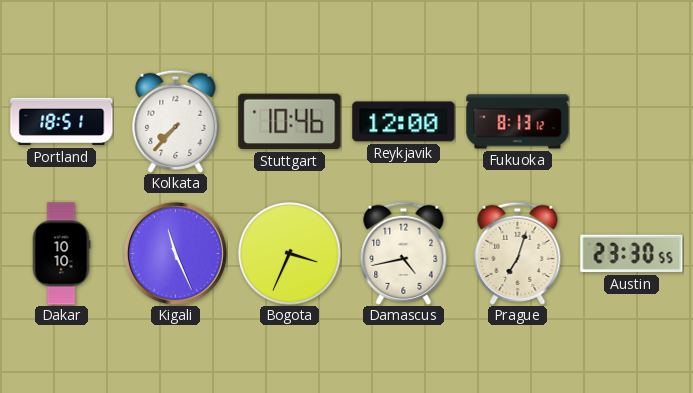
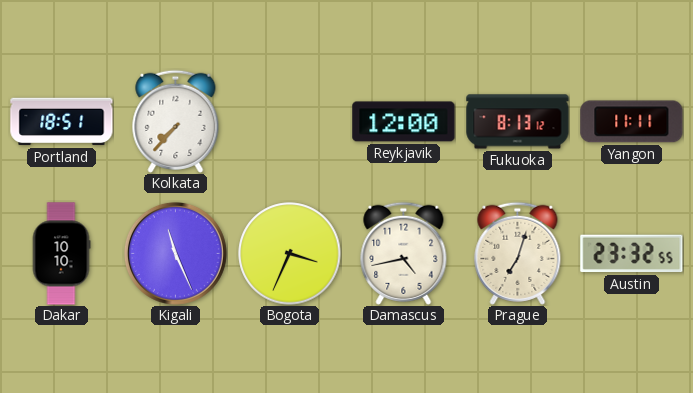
Stuttgart: 10:46 -> none
Yangon: none -> 11:11
Austin: 23:30 -> 23:32
